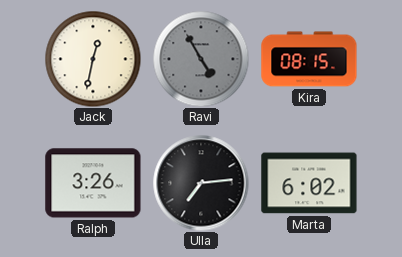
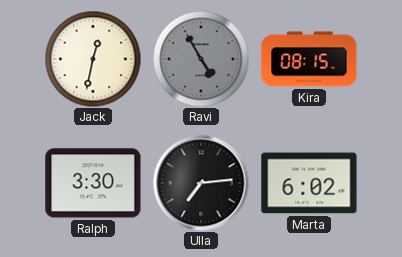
Ralph: 3:26 -> 3:30
